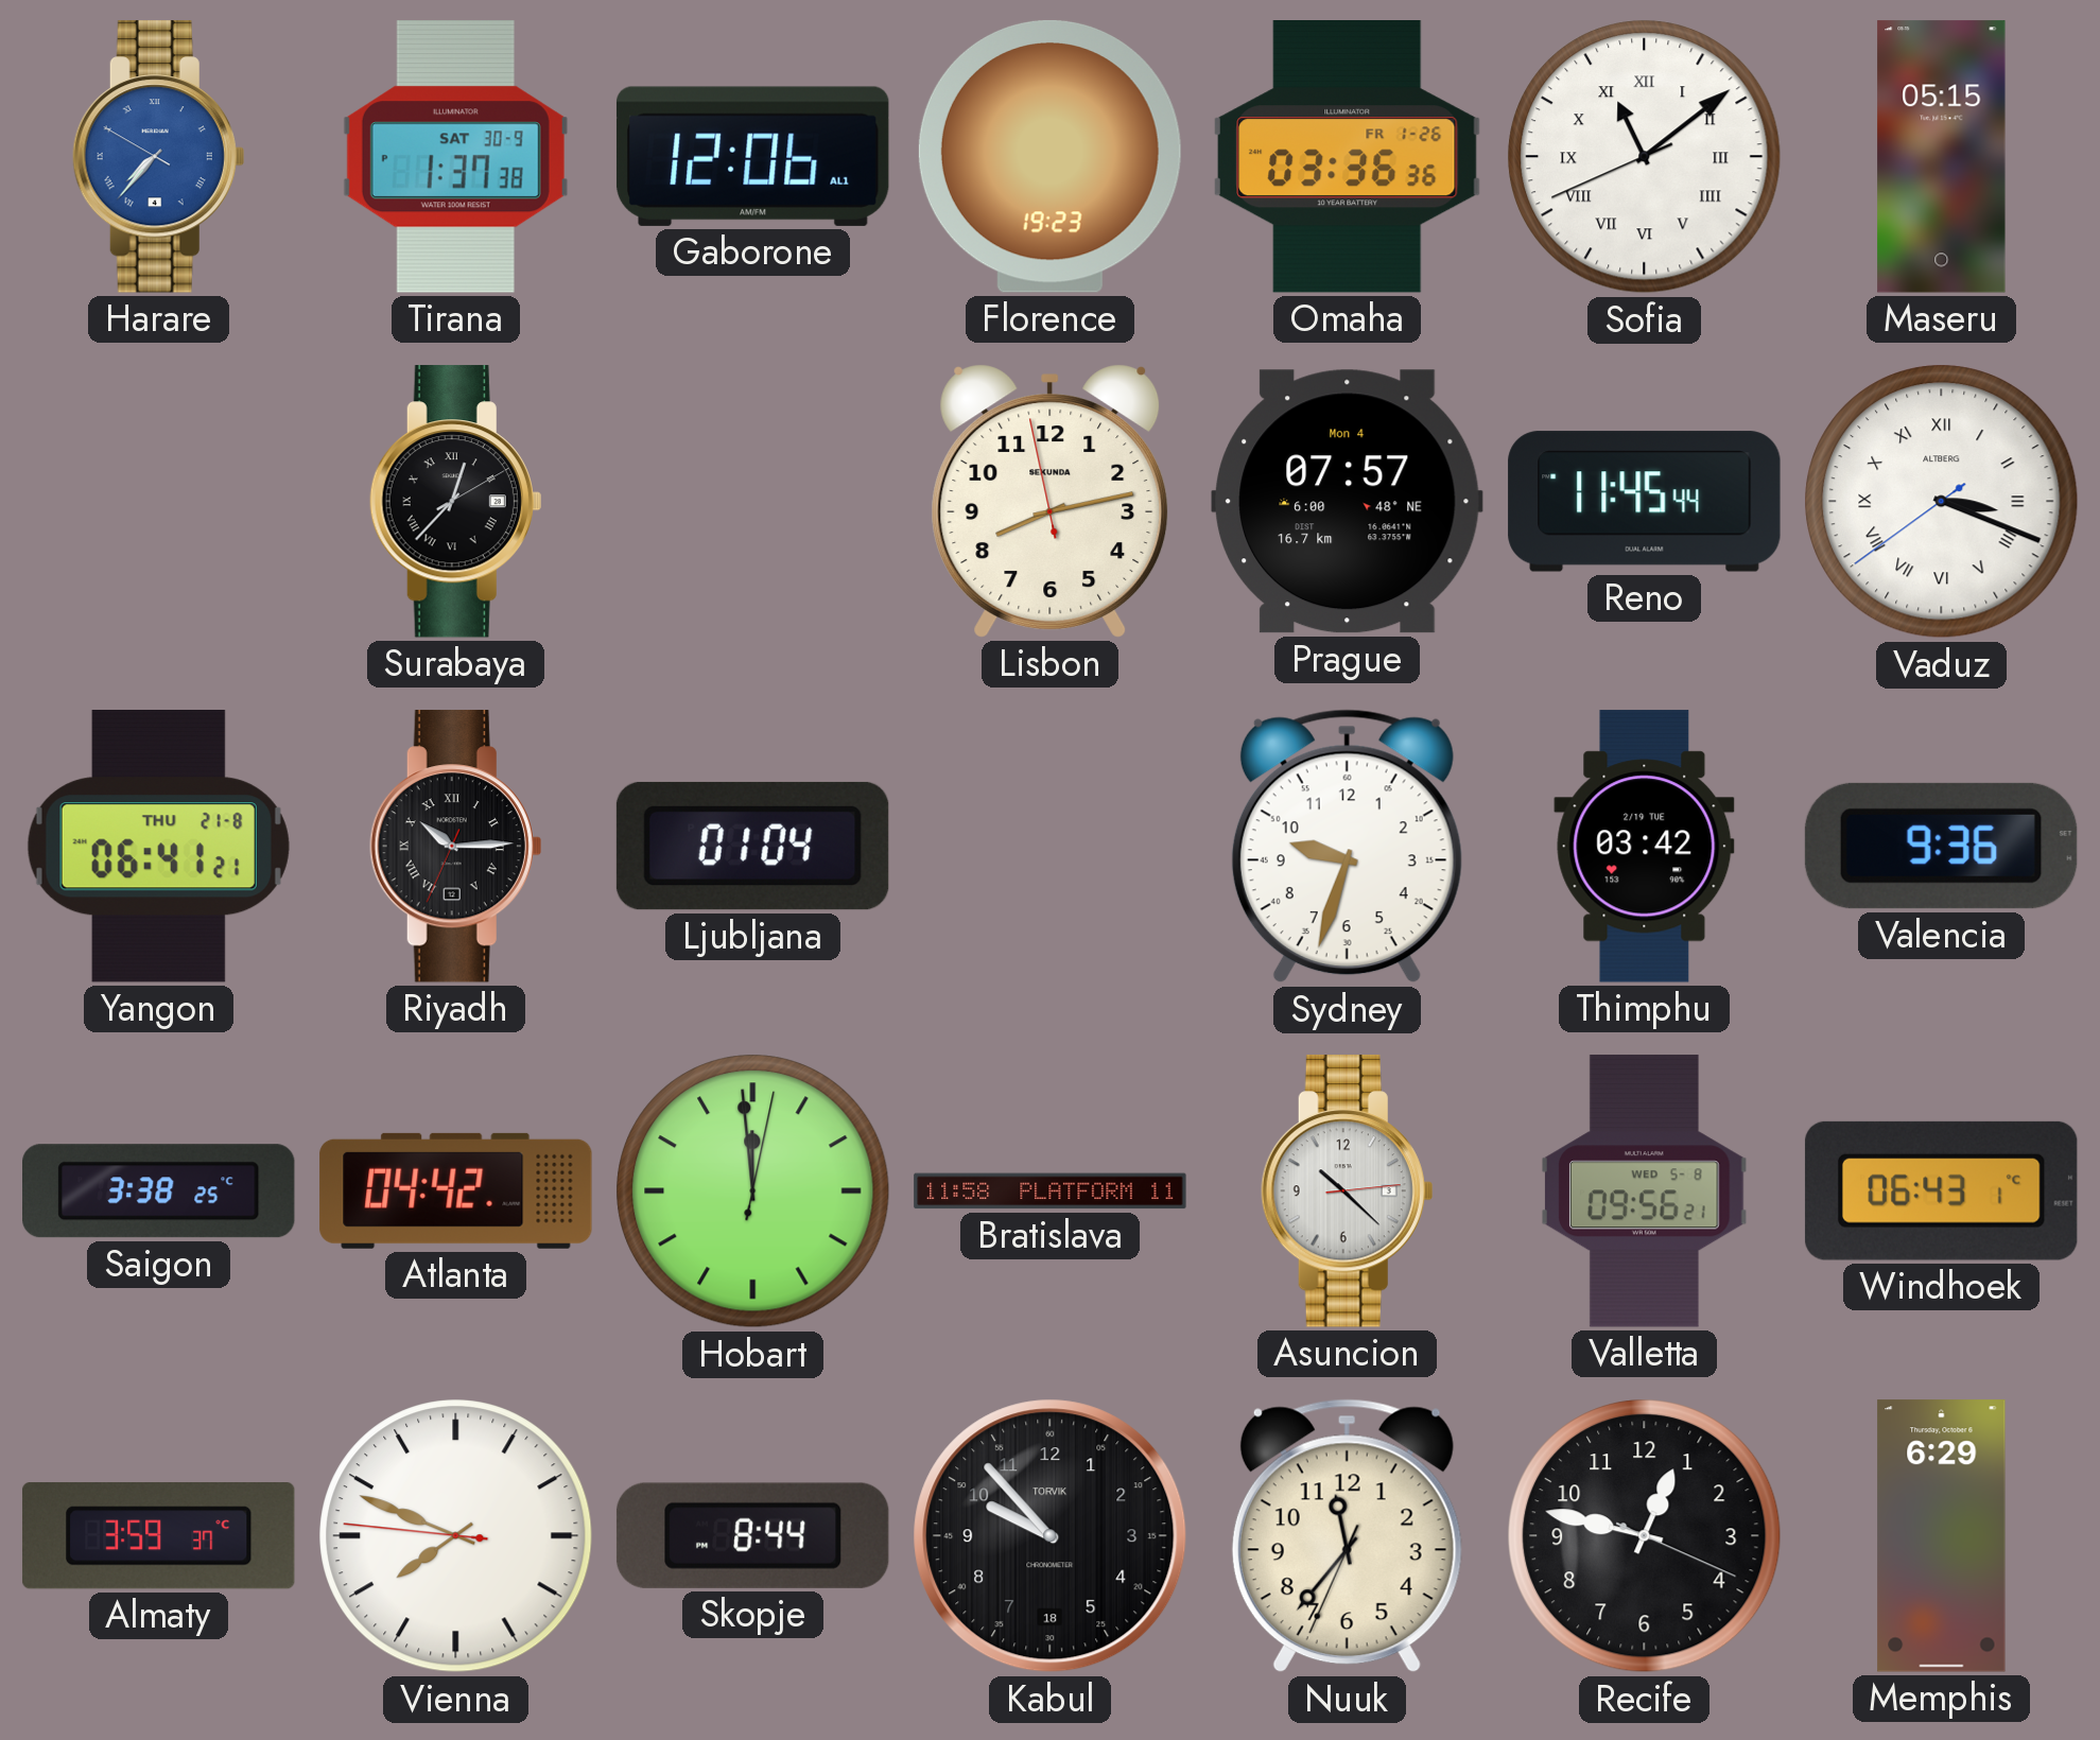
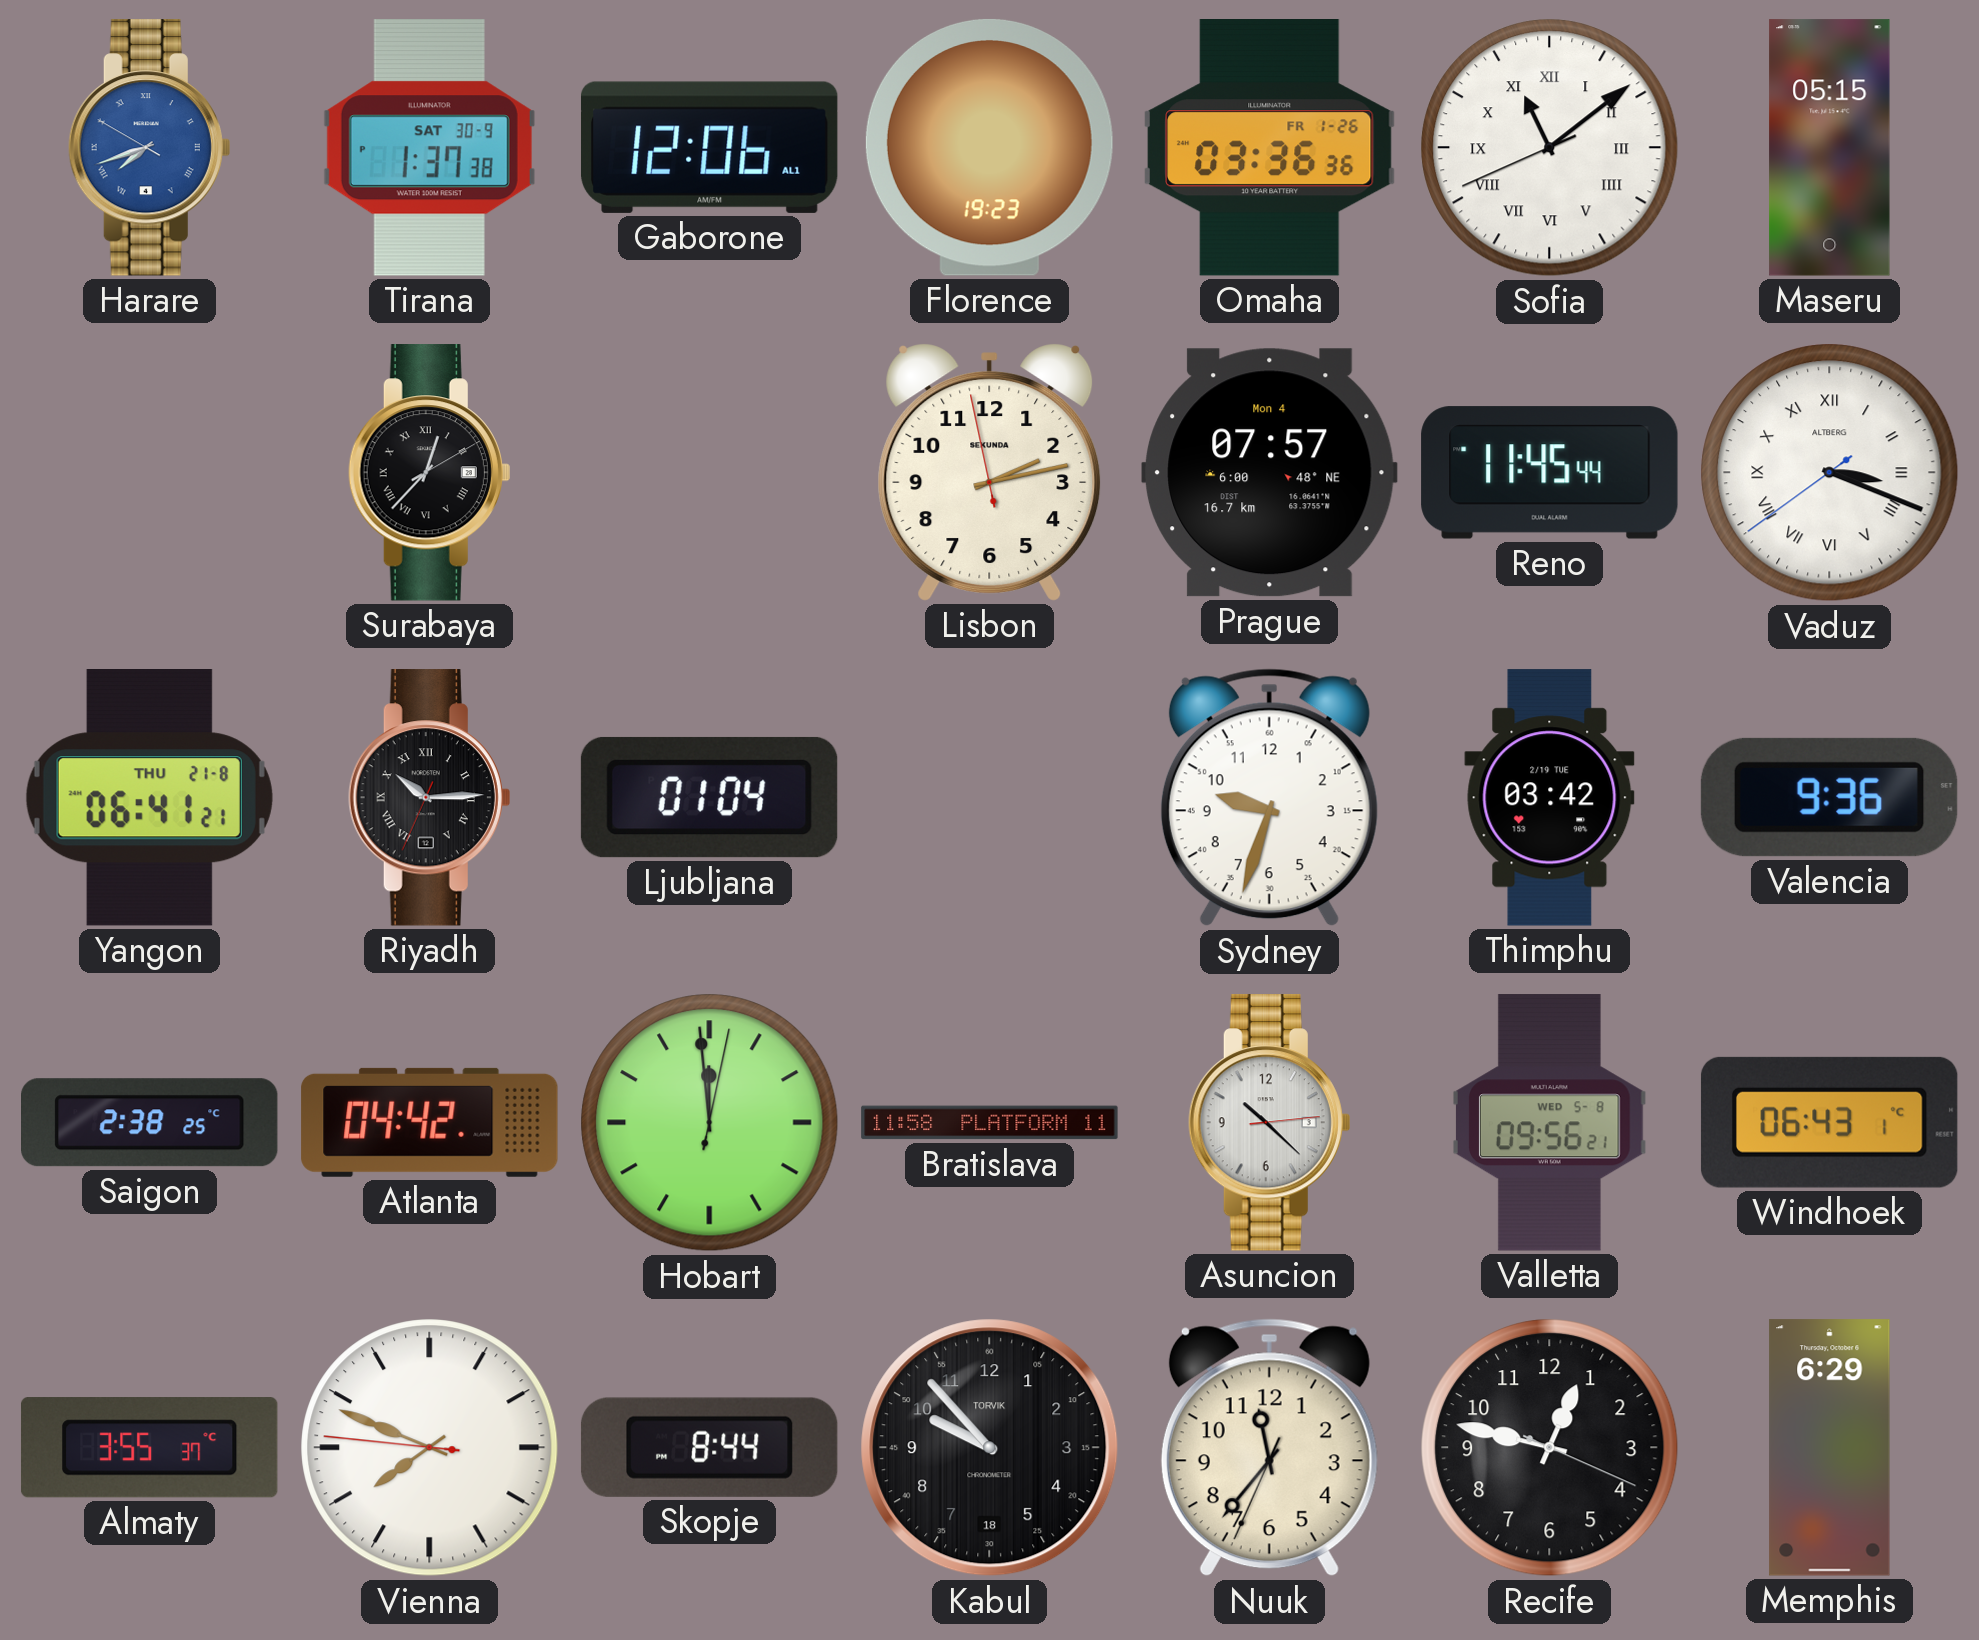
Harare: 7:36 -> 7:41
Lisbon: 8:12 -> 2:12
Saigon: 3:38 -> 2:38
Almaty: 3:59 -> 3:55
